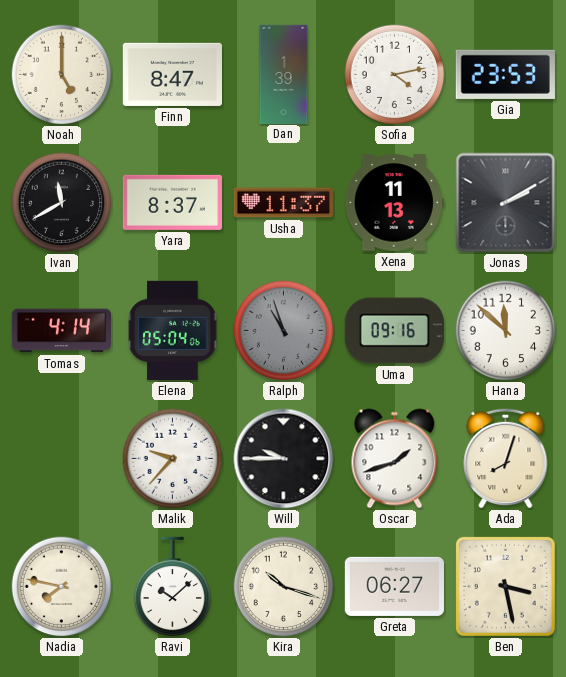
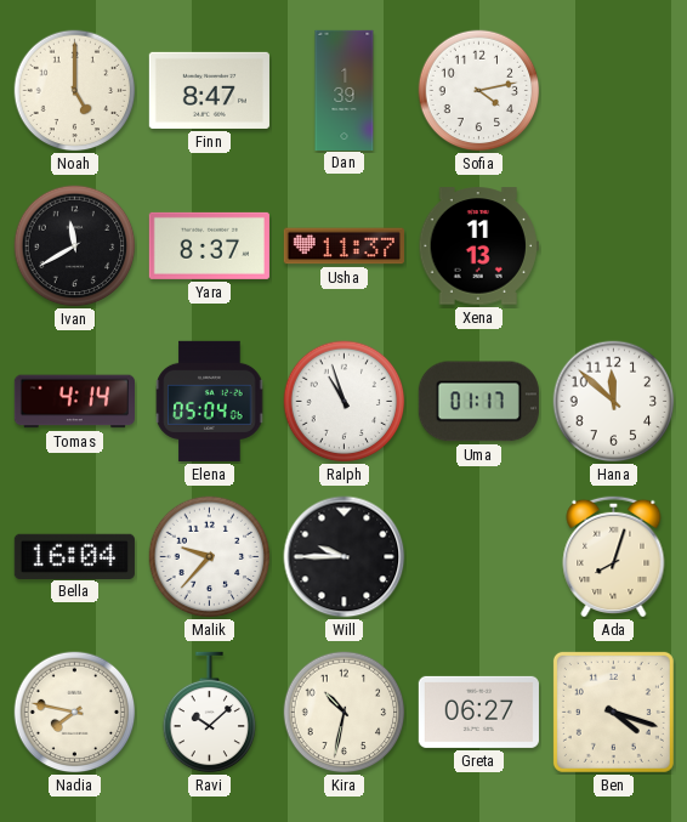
Gia: 23:53 -> none
Jonas: 2:10 -> none
Ralph dial: grey -> white
Uma: 09:16 -> 01:17
Bella: none -> 16:04
Oscar: 1:42 -> none
Kira: 10:18 -> 10:32
Ben: 3:28 -> 4:18
